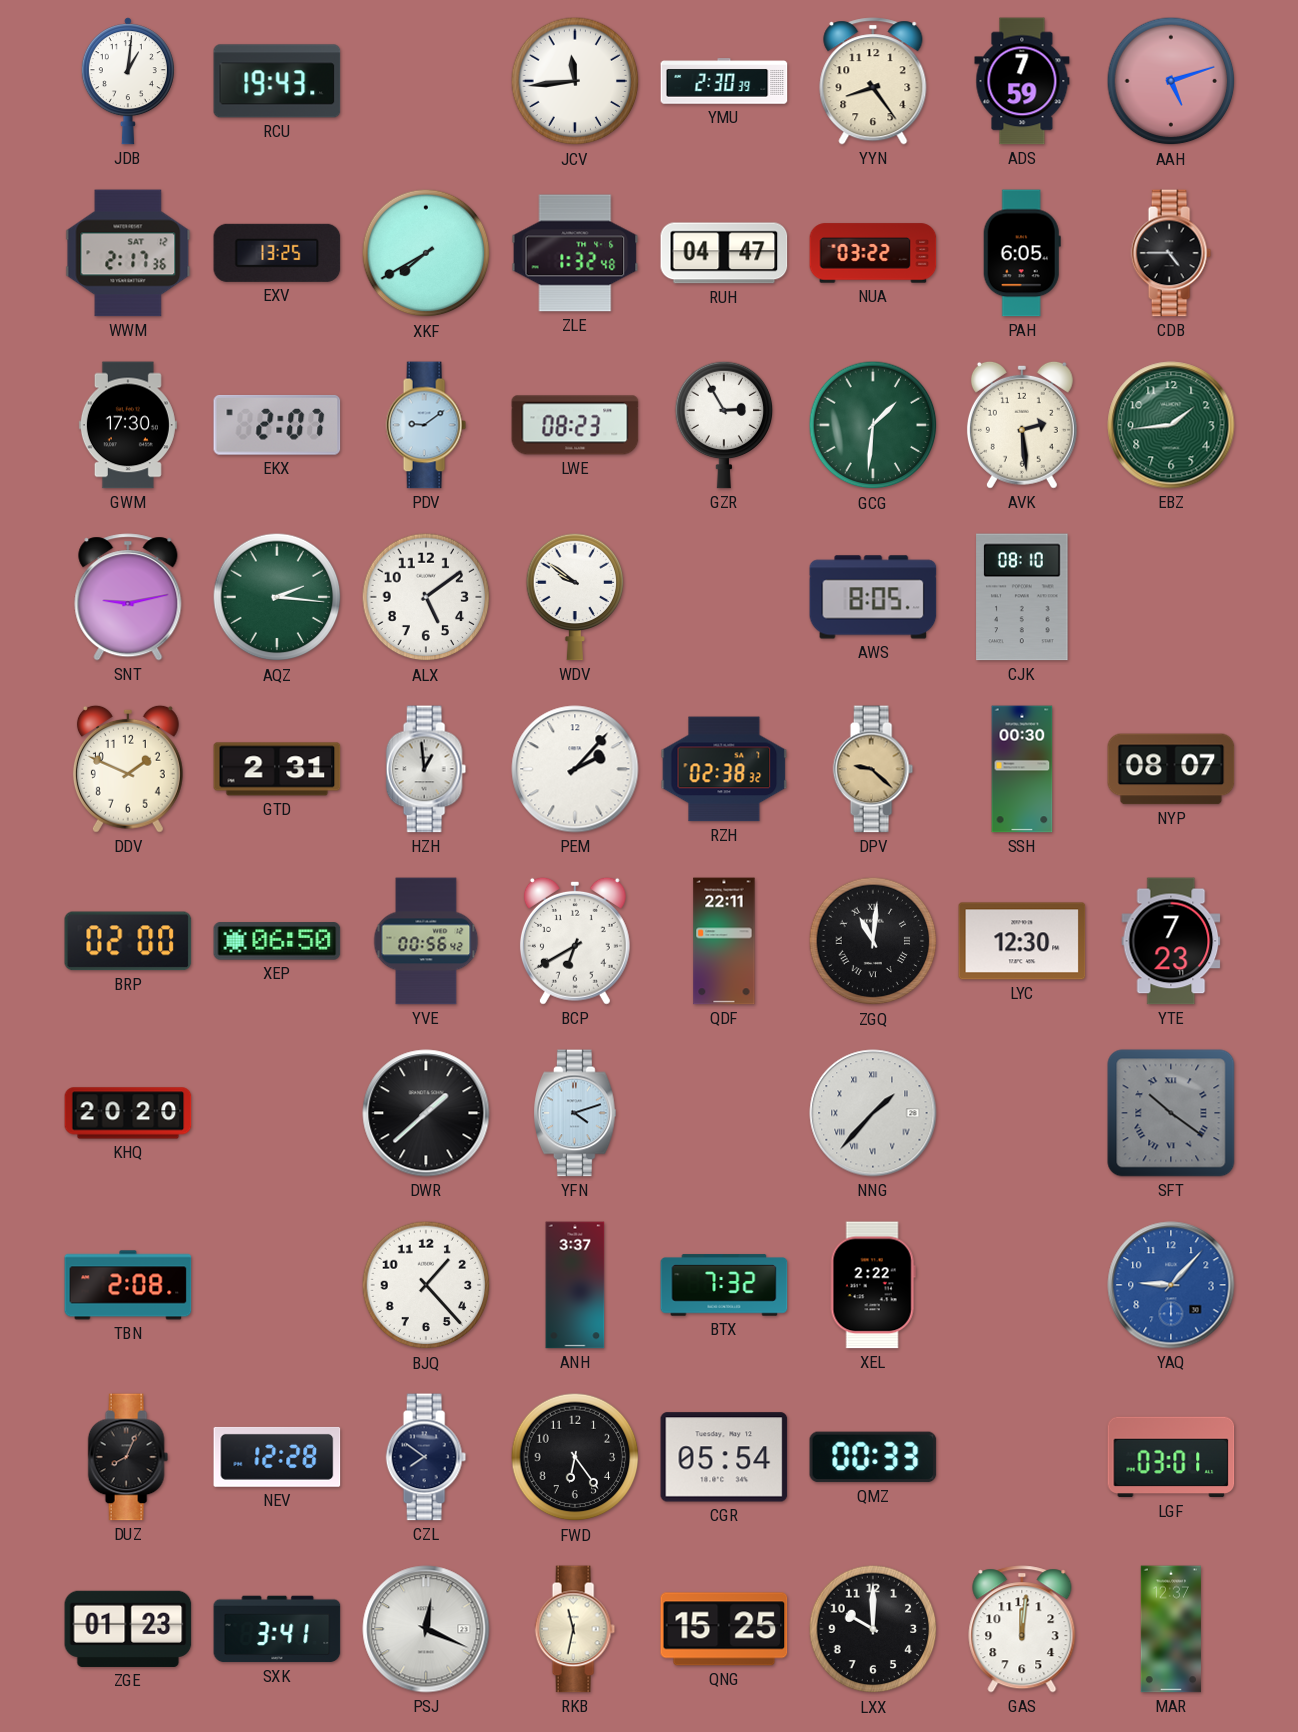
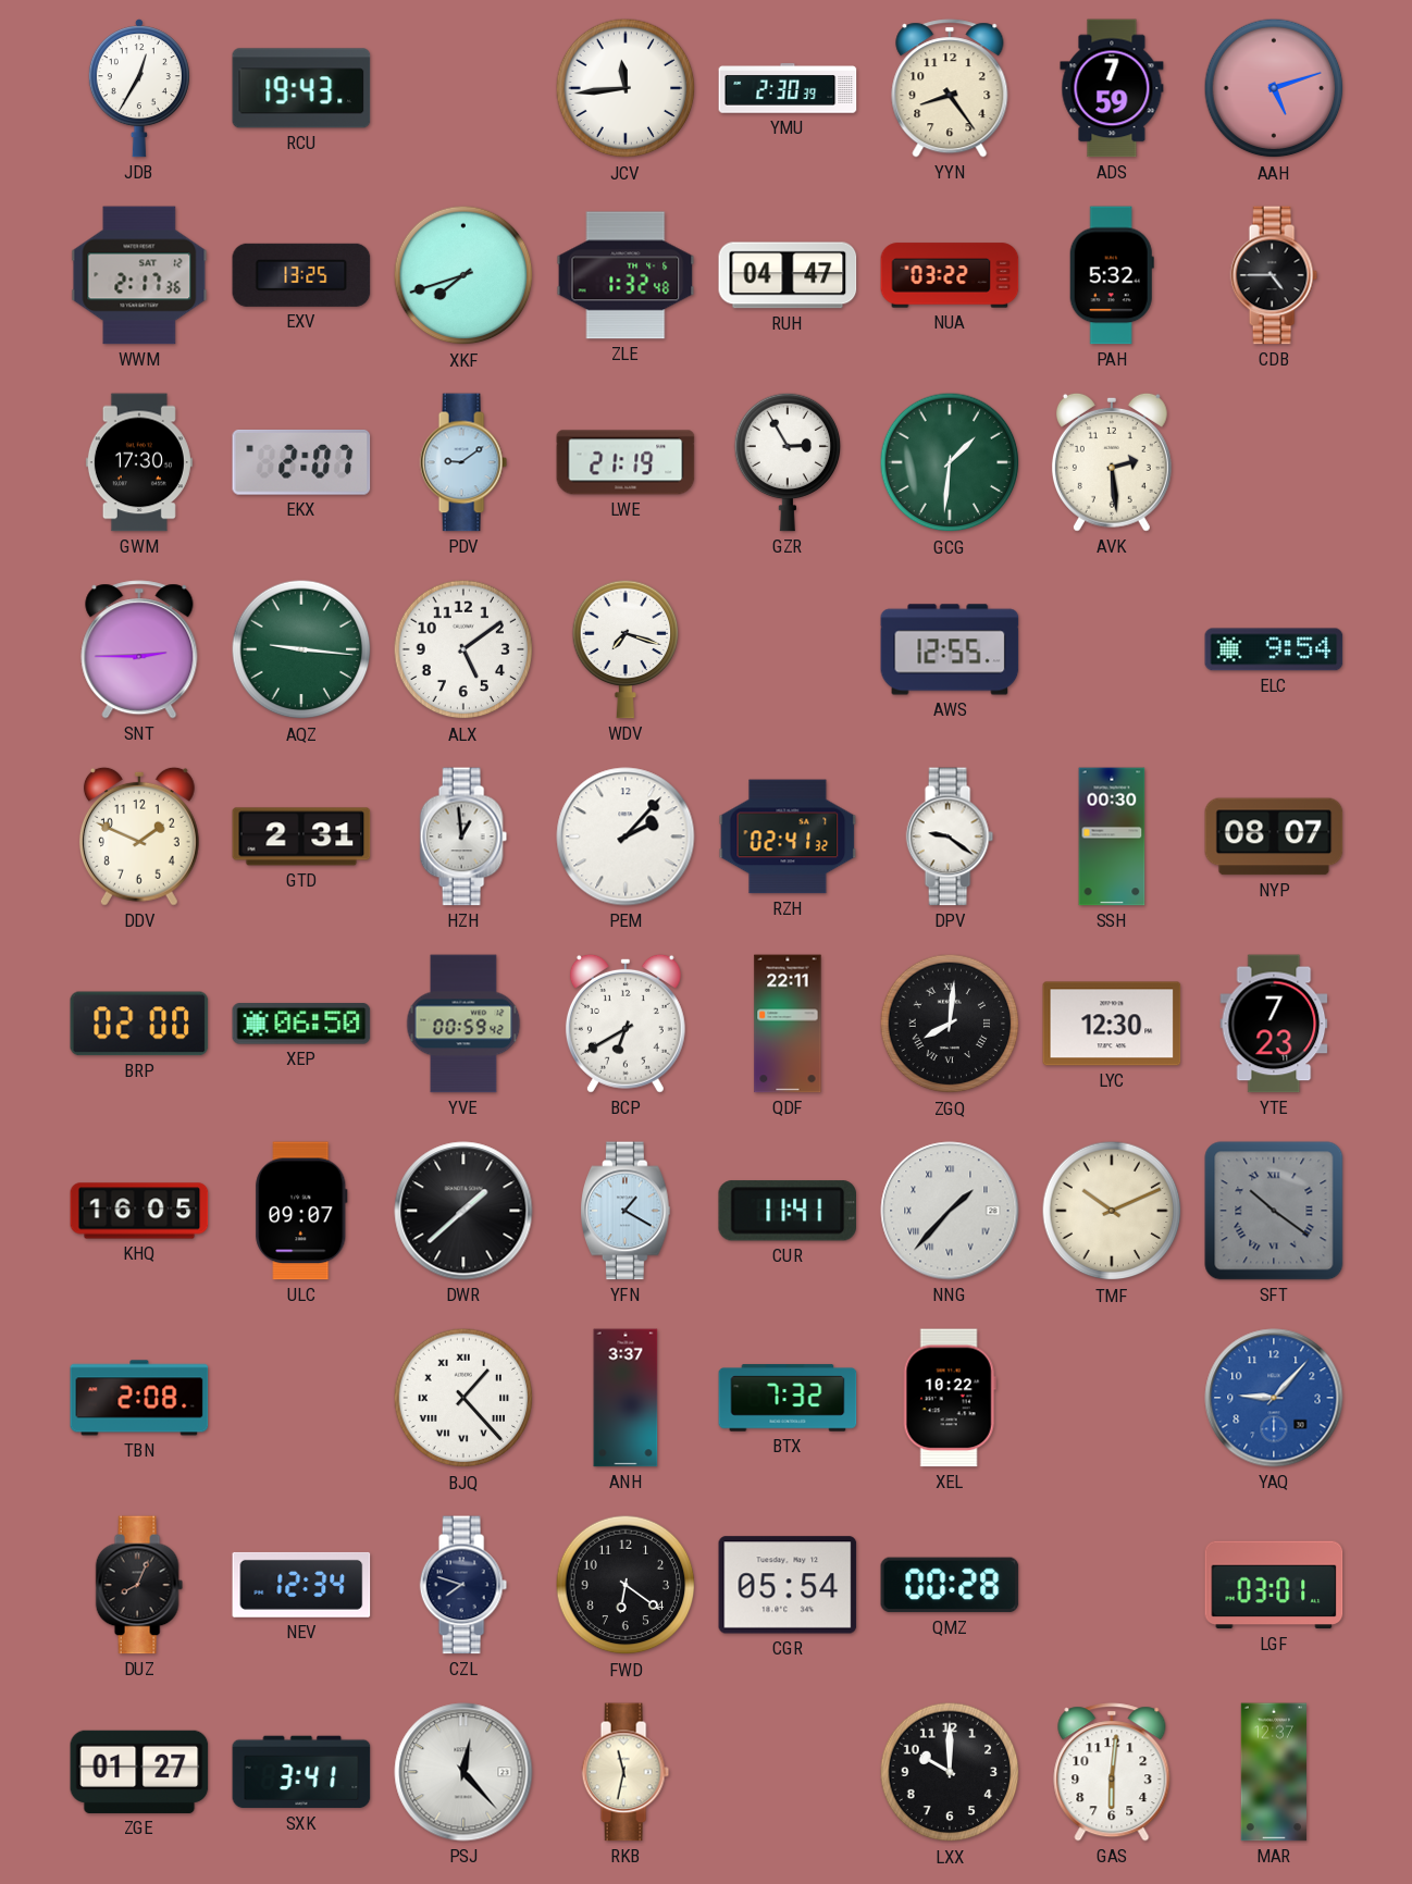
JDB: 1:01 -> 12:35
XKF: 7:40 -> 7:42
PAH: 6:05 -> 5:32
LWE: 08:23 -> 21:19
EBZ: 1:44 -> none
SNT: 9:13 -> 2:45
AQZ: 2:16 -> 9:16
WDV: 9:51 -> 7:18
AWS: 8:05 -> 12:55
CJK: 08:10 -> none
ELC: none -> 9:54
RZH: 02:38 -> 02:41
DPV: 9:22 -> 9:21
DPV dial: champagne -> white
YVE: 00:56 -> 00:59
ZGQ: 11:01 -> 8:01
KHQ: 20:20 -> 16:05
ULC: none -> 09:07
YFN: 4:12 -> 1:20
CUR: none -> 11:41
TMF: none -> 10:11
BJQ numerals: Arabic -> Roman
XEL: 2:22 -> 10:22
NEV: 12:28 -> 12:34
CZL: 7:51 -> 7:48
FWD: 6:24 -> 6:21
QMZ: 00:33 -> 00:28
ZGE: 01:23 -> 01:27
PSJ: 12:19 -> 12:23
QNG: 15:25 -> none
GAS: 12:01 -> 6:01
